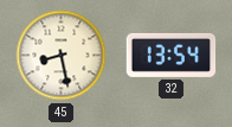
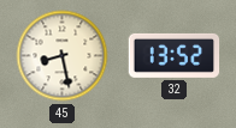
32: 13:54 -> 13:52
